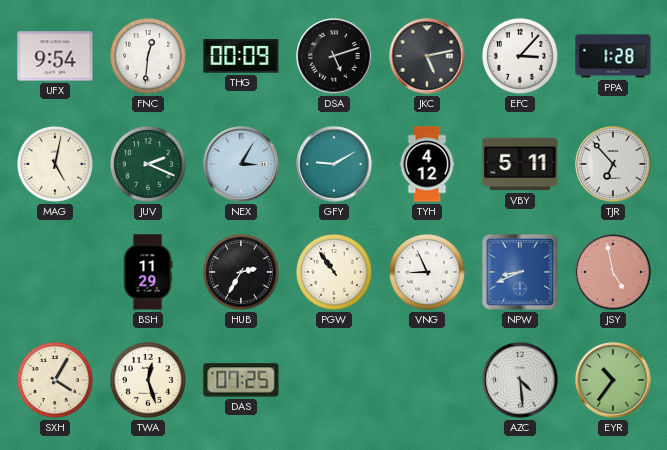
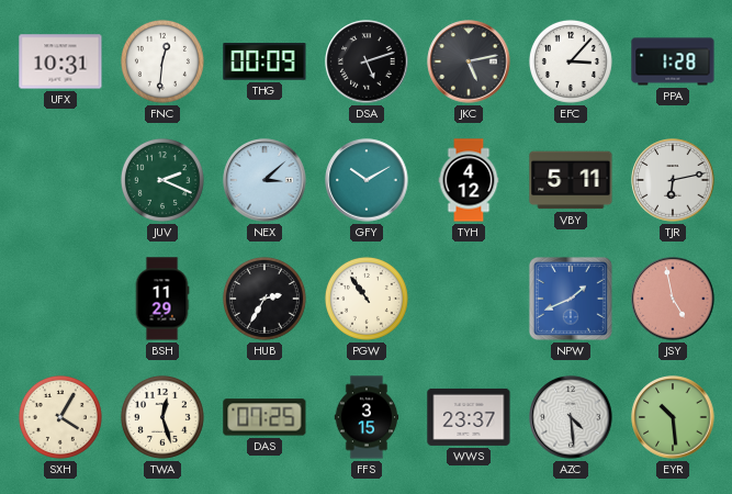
UFX: 9:54 -> 10:31
MAG: 5:02 -> none
NEX: 3:05 -> 3:08
GFY: 9:10 -> 10:10
TJR: 6:53 -> 6:13
VNG: 8:56 -> none
NPW: 8:41 -> 1:41
FFS: none -> 3:15
WWS: none -> 23:37
EYR: 10:36 -> 10:29
